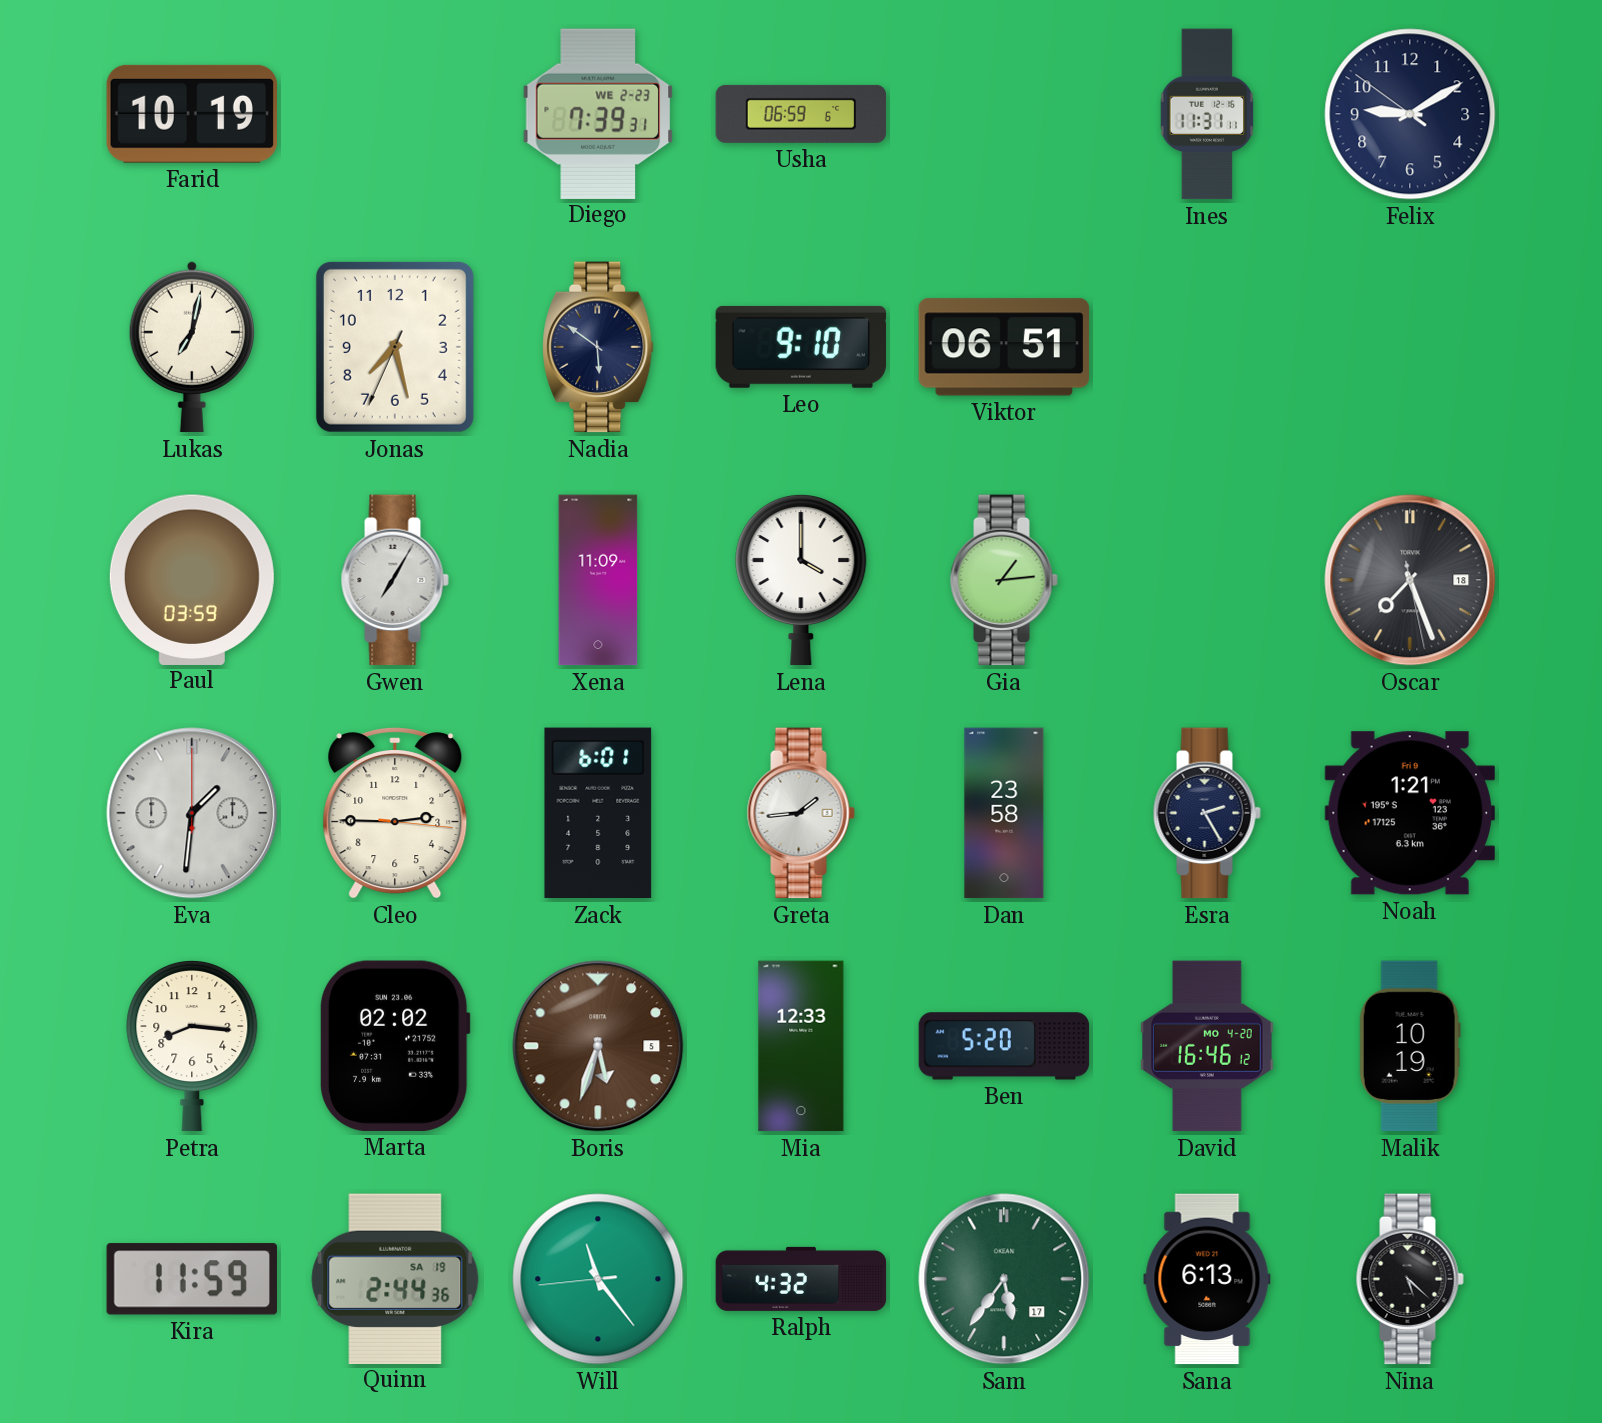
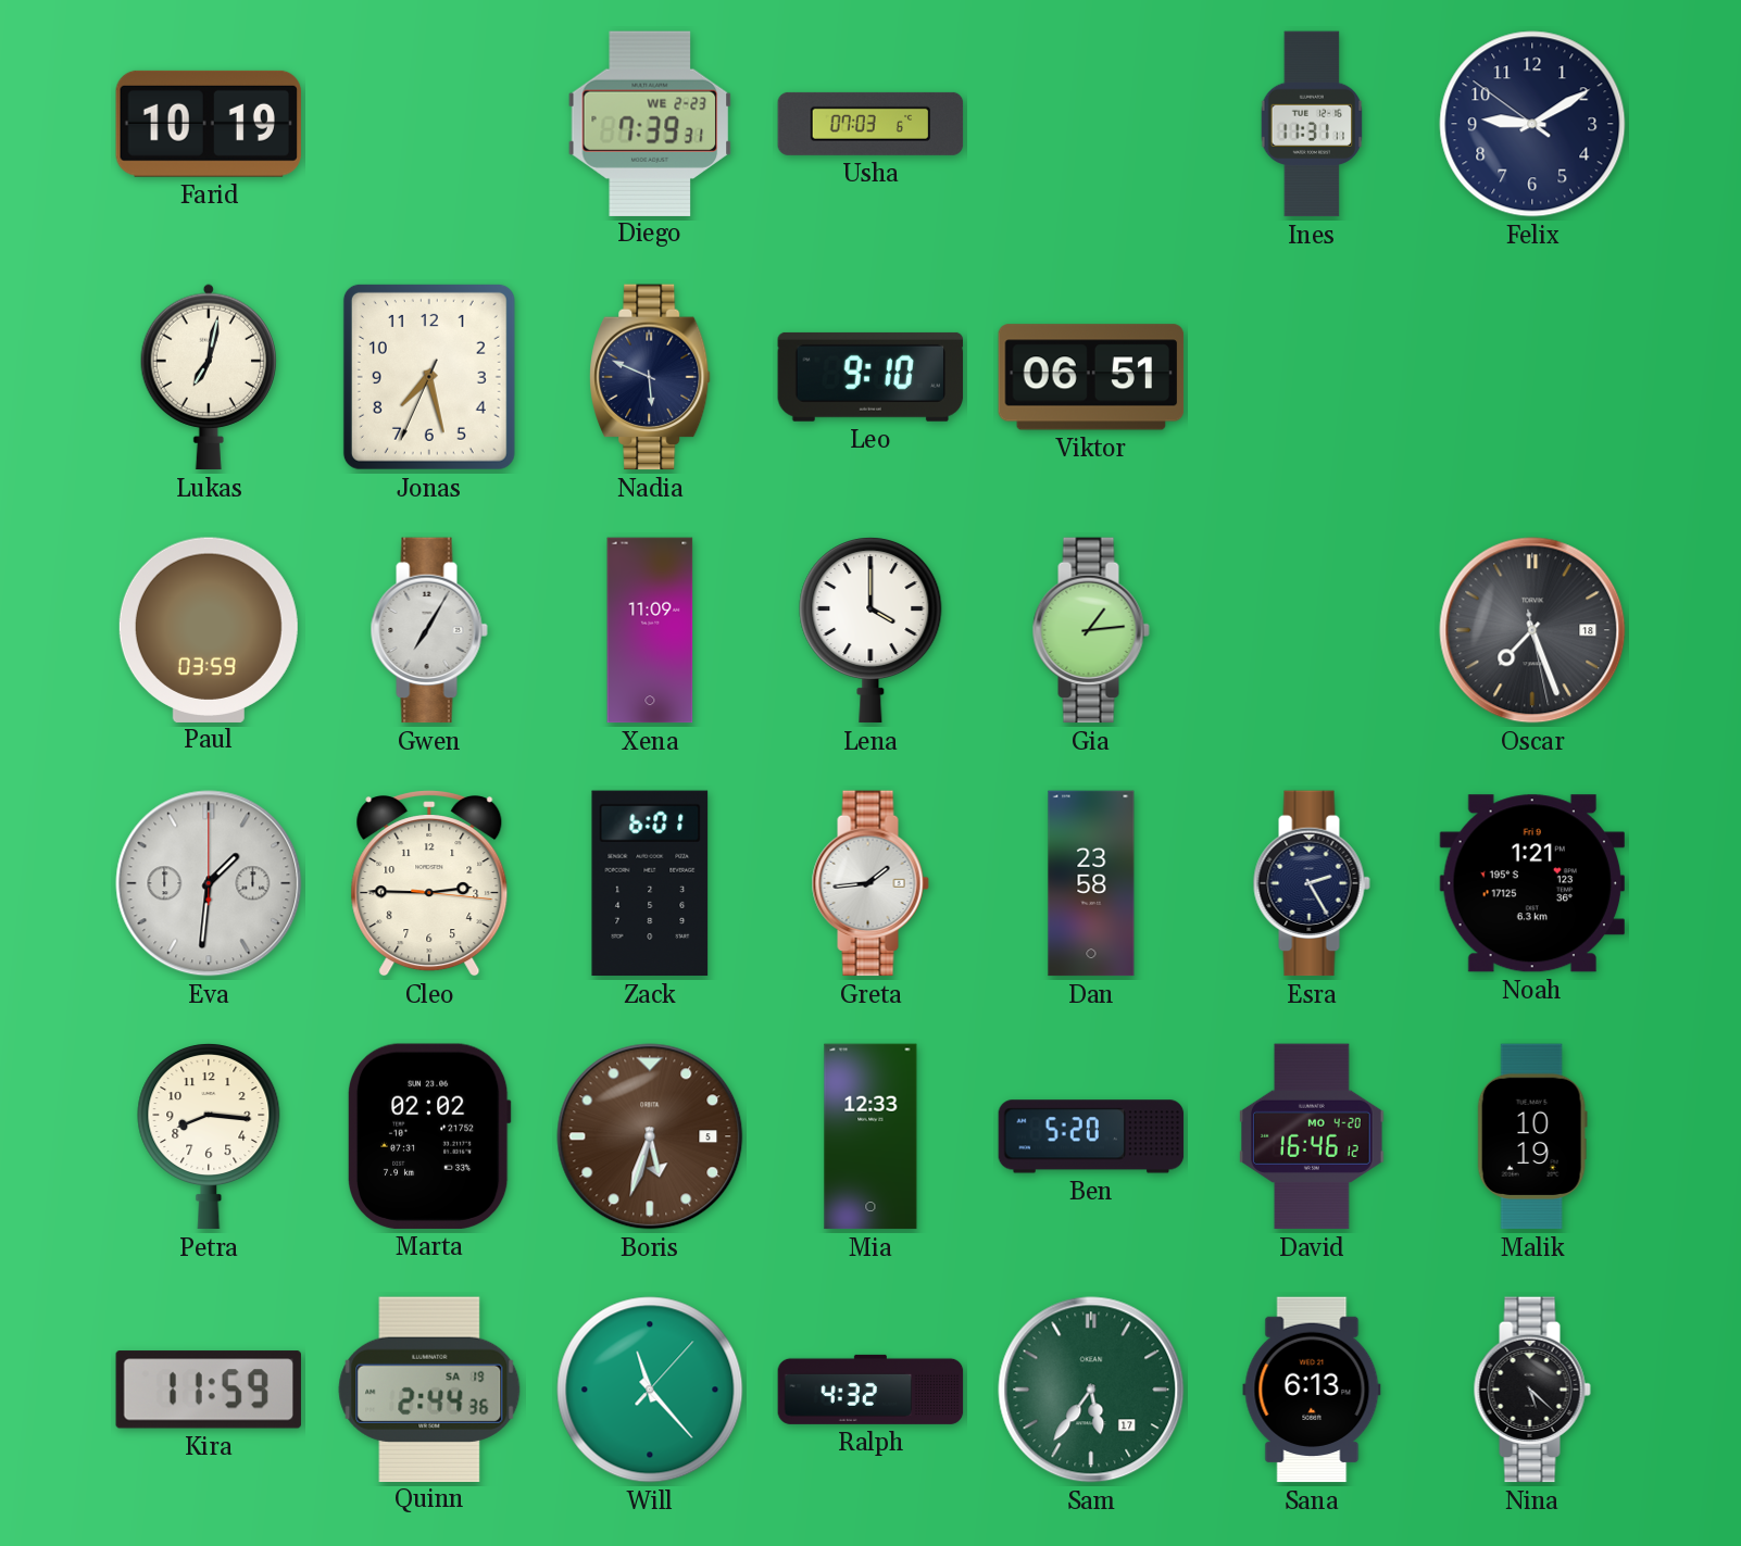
Usha: 06:59 -> 07:03
Nadia: 5:51 -> 5:49
Will: 11:23:44 -> 11:23:07
